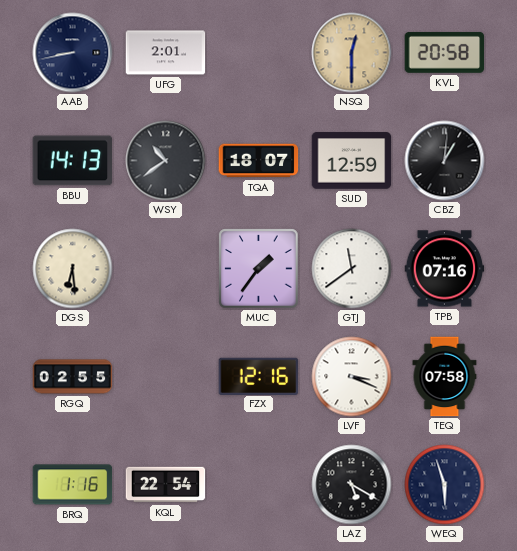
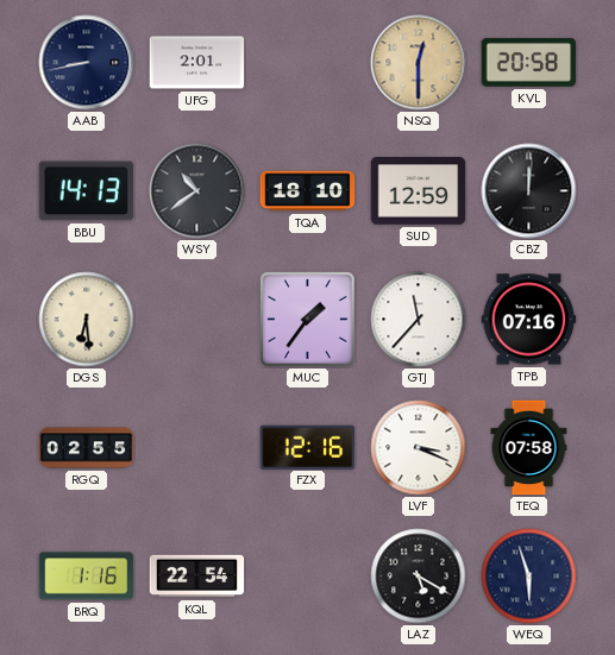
TQA: 18:07 -> 18:10
CBZ: 1:01 -> 12:01
GTJ: 11:39 -> 11:37
